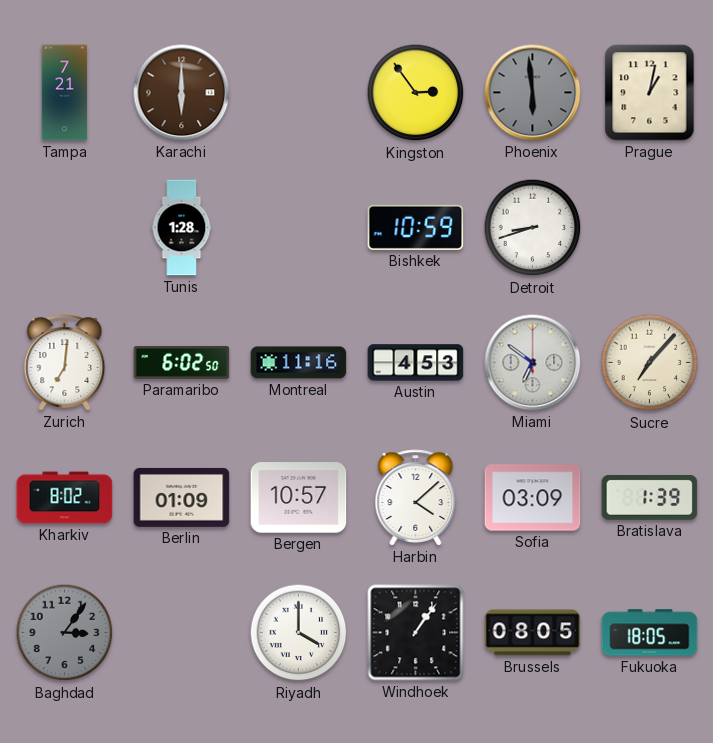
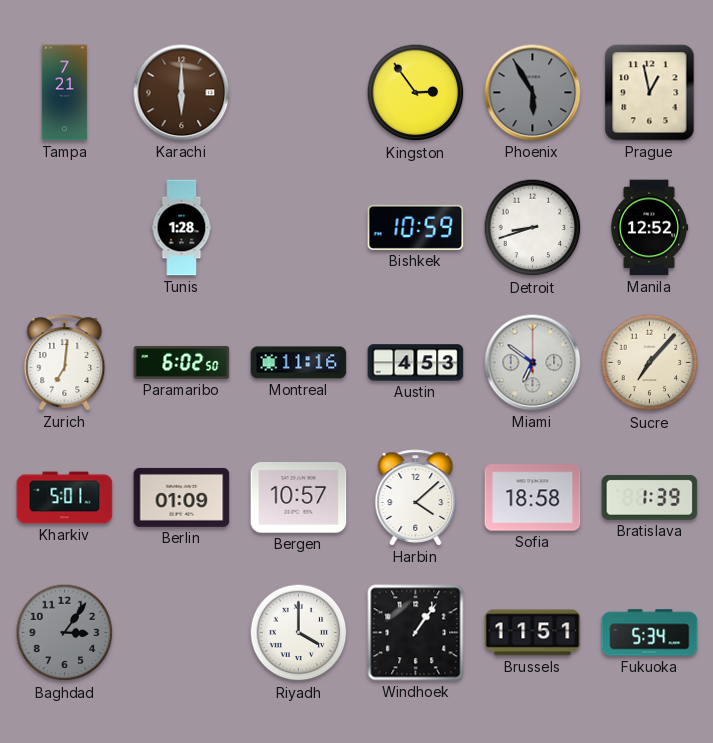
Phoenix: 5:59 -> 5:55
Prague: 1:02 -> 12:58
Manila: none -> 12:52
Kharkiv: 8:02 -> 5:01
Sofia: 03:09 -> 18:58
Brussels: 08:05 -> 11:51
Fukuoka: 18:05 -> 5:34
